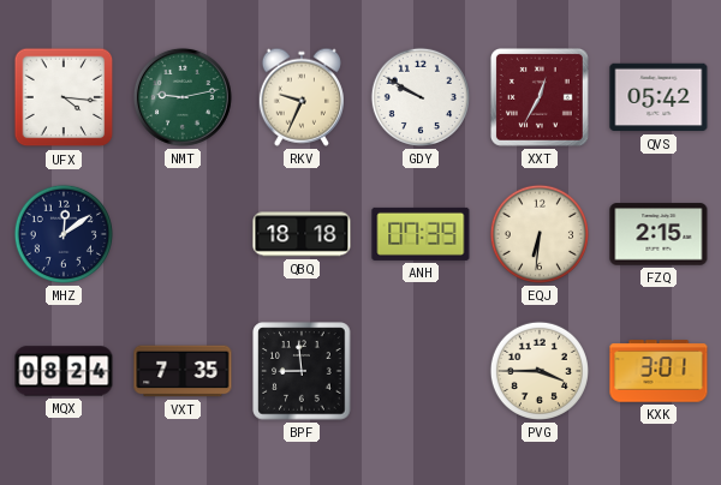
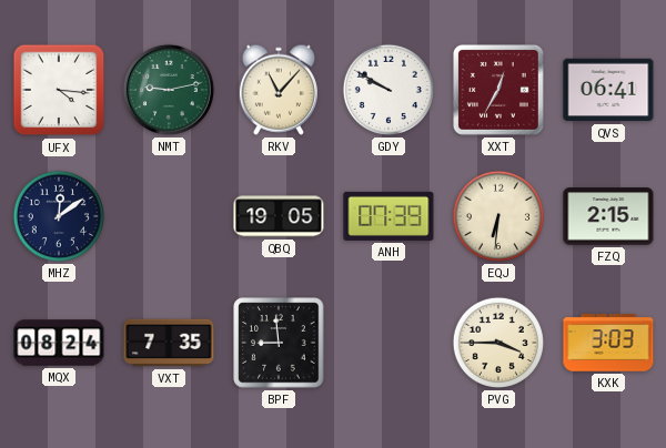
RKV: 9:34 -> 11:07
QVS: 05:42 -> 06:41
QBQ: 18:18 -> 19:05
KXK: 3:01 -> 3:03
